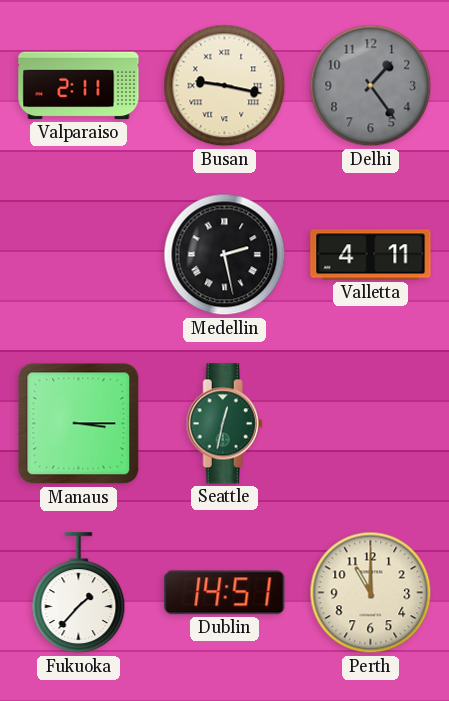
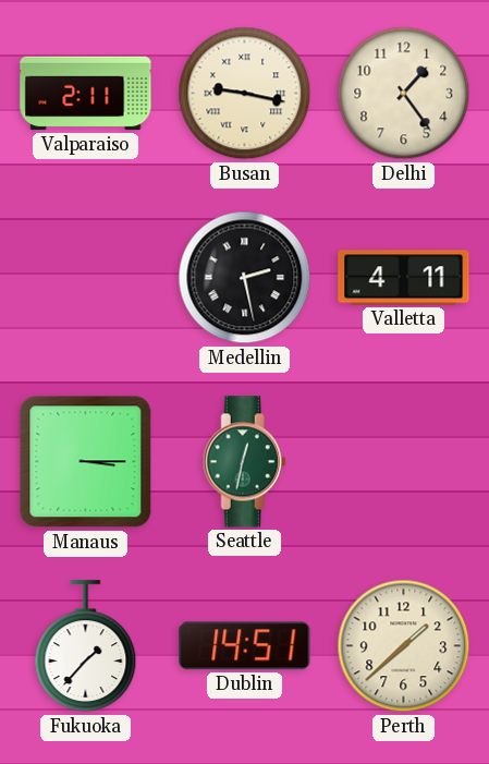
Delhi dial: grey -> cream
Perth: 11:00 -> 1:38
